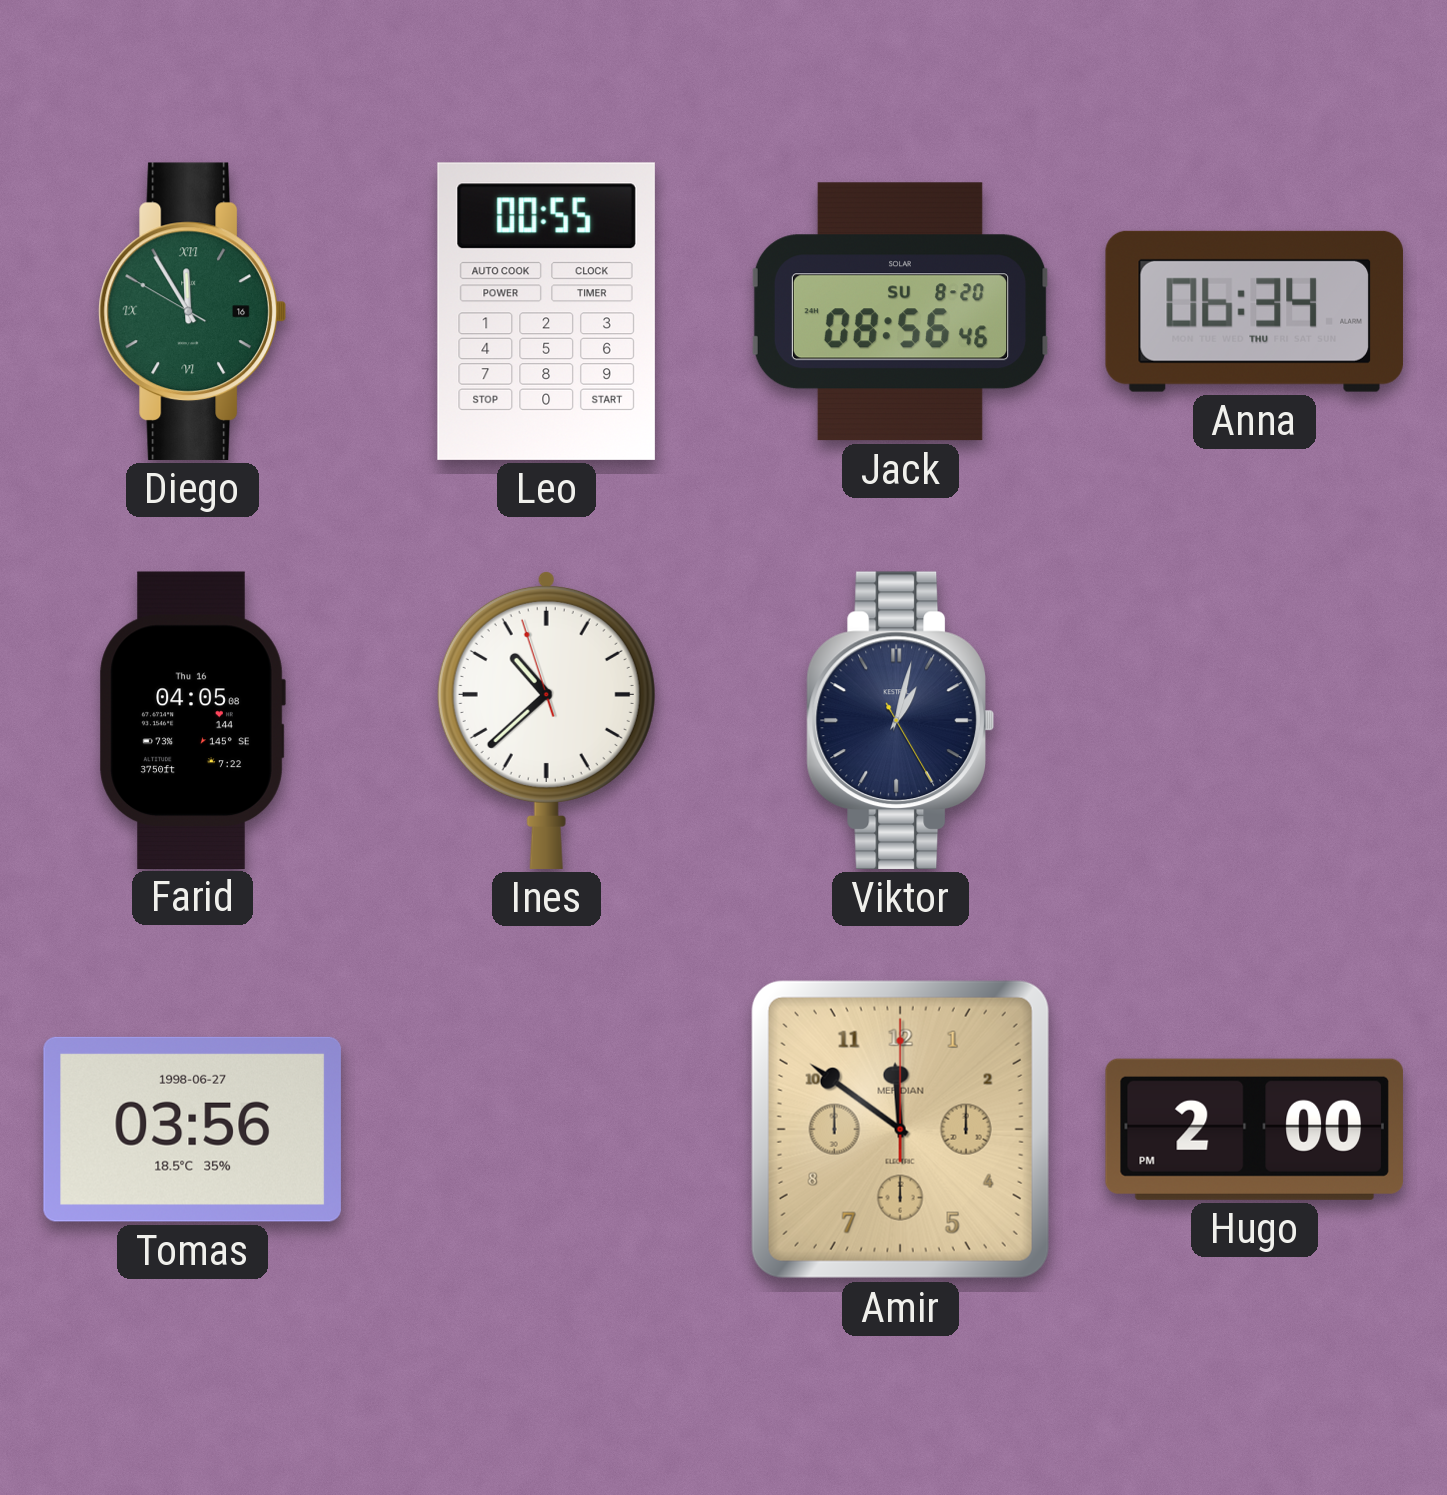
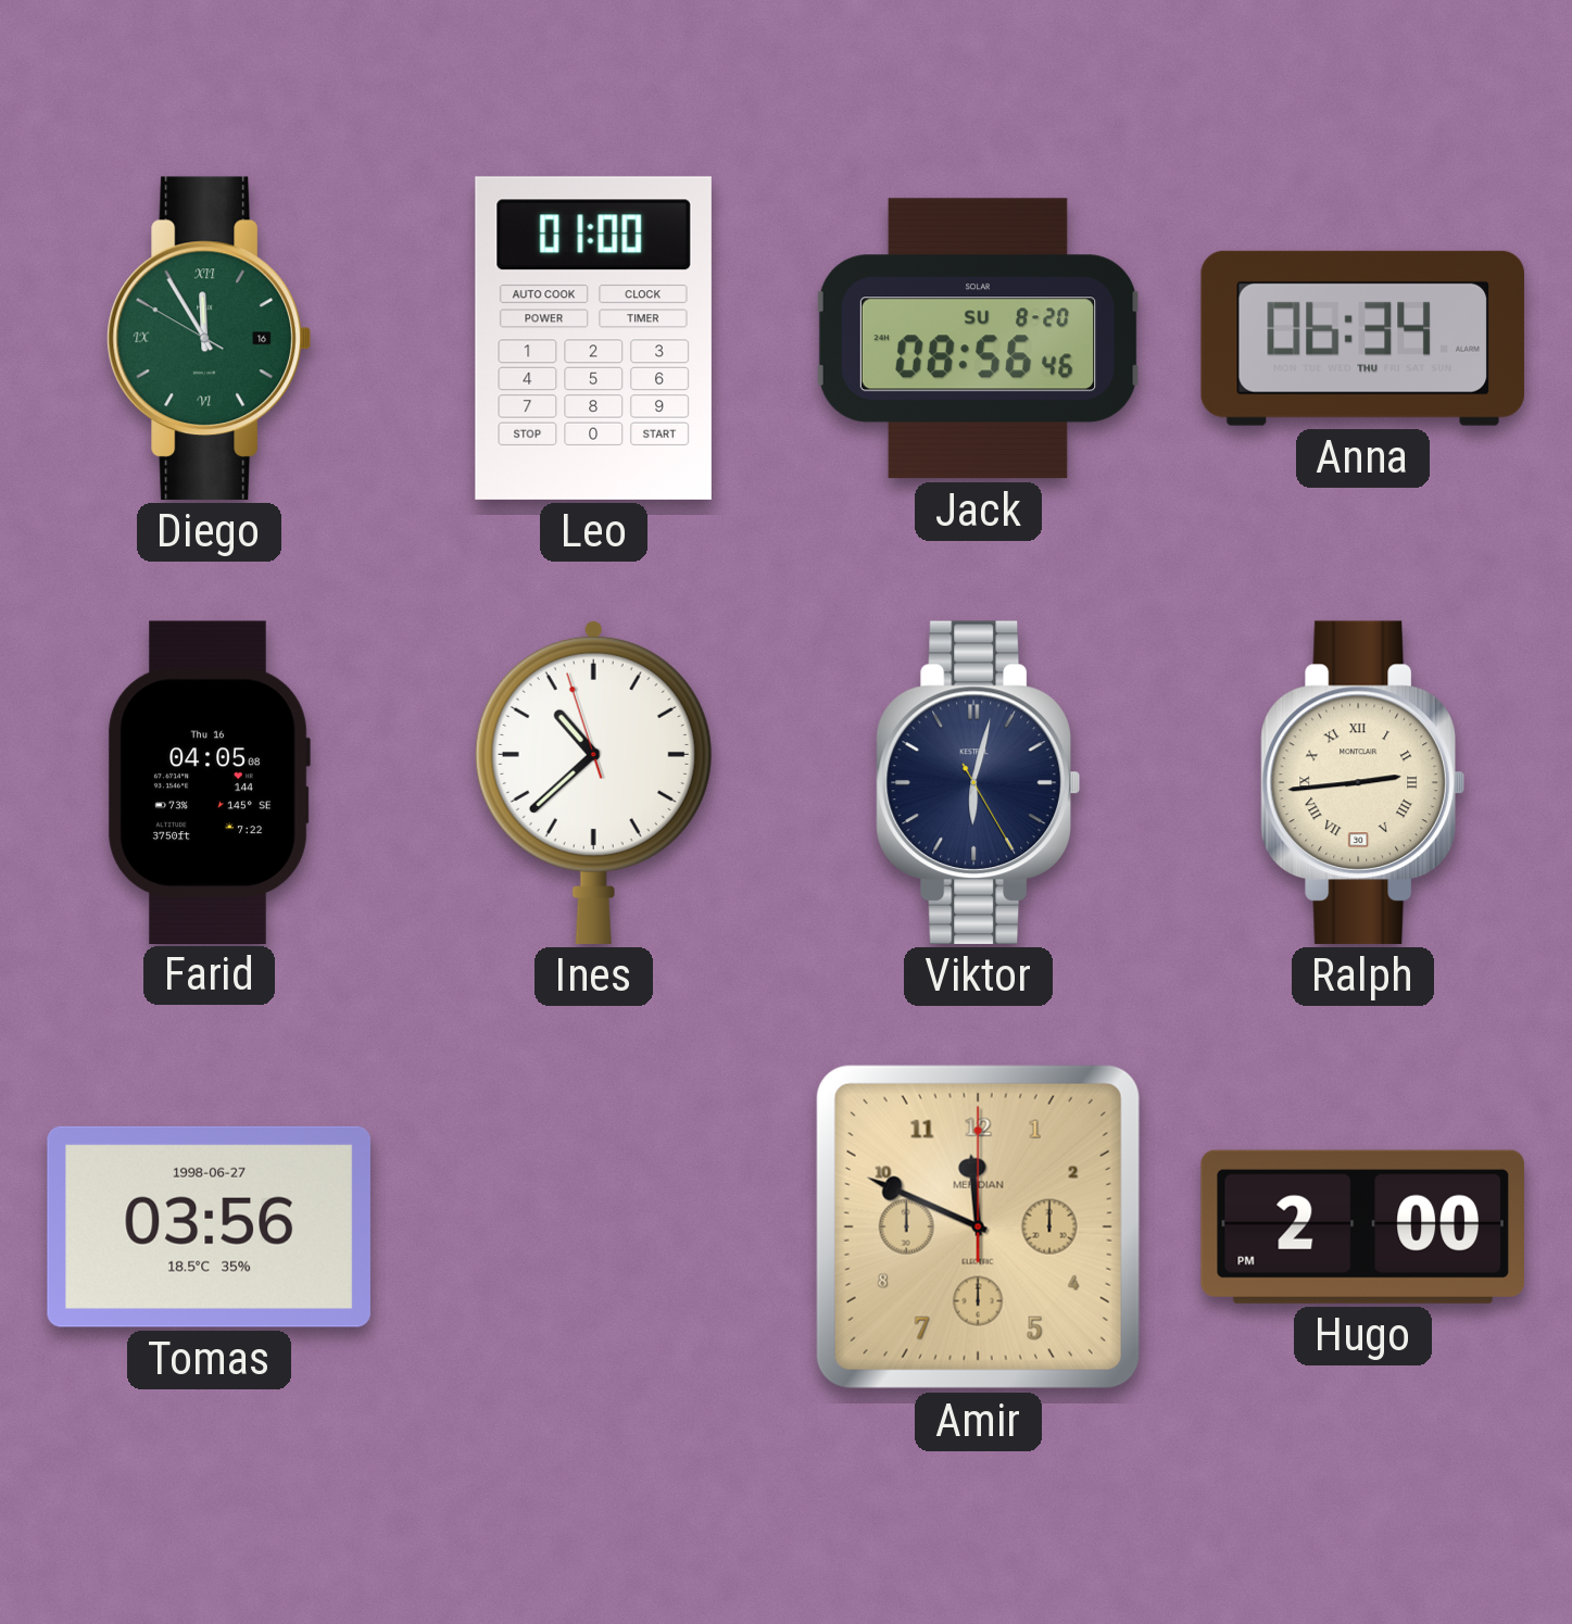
Leo: 00:55 -> 01:00
Viktor: 1:02 -> 6:02
Ralph: none -> 2:44
Amir: 11:51 -> 11:49
